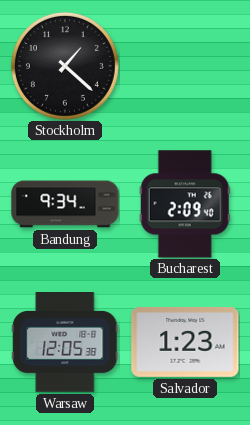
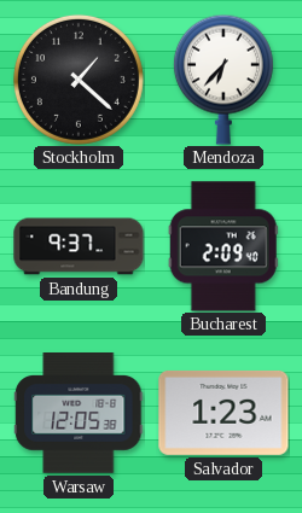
Mendoza: none -> 6:37
Bandung: 9:34 -> 9:37
